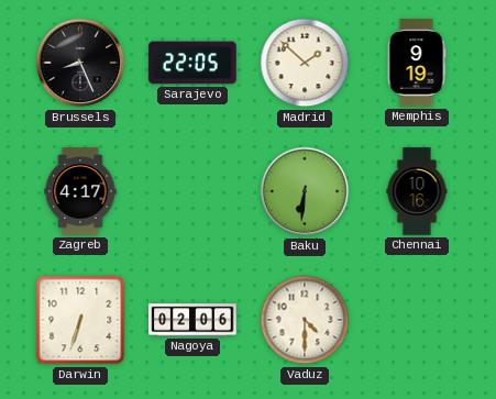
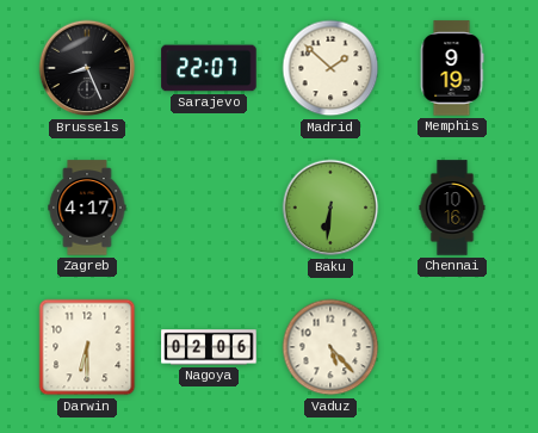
Sarajevo: 22:05 -> 22:07
Darwin: 6:33 -> 6:30
Vaduz: 4:30 -> 5:23
